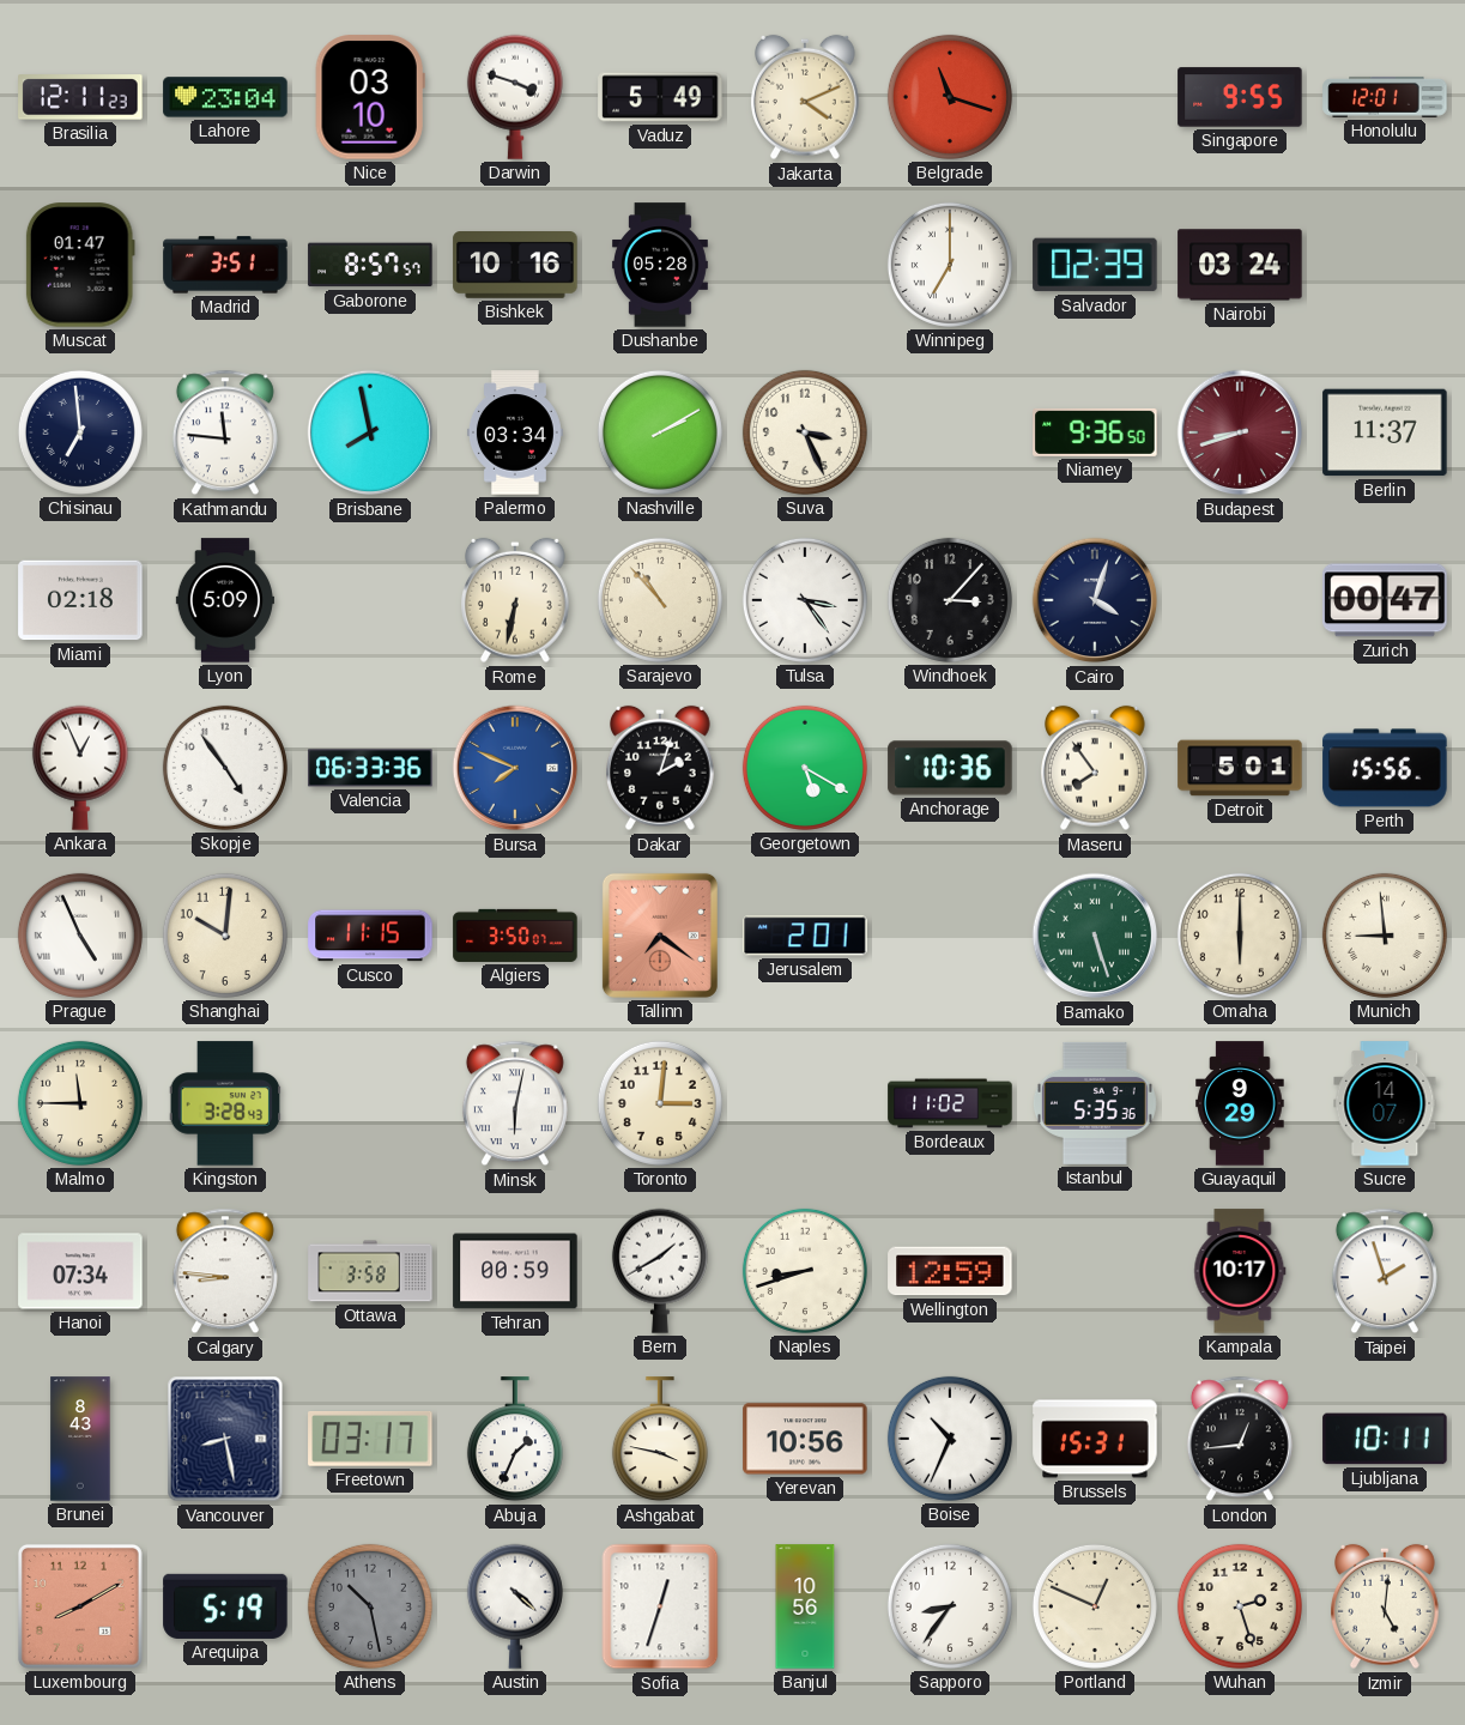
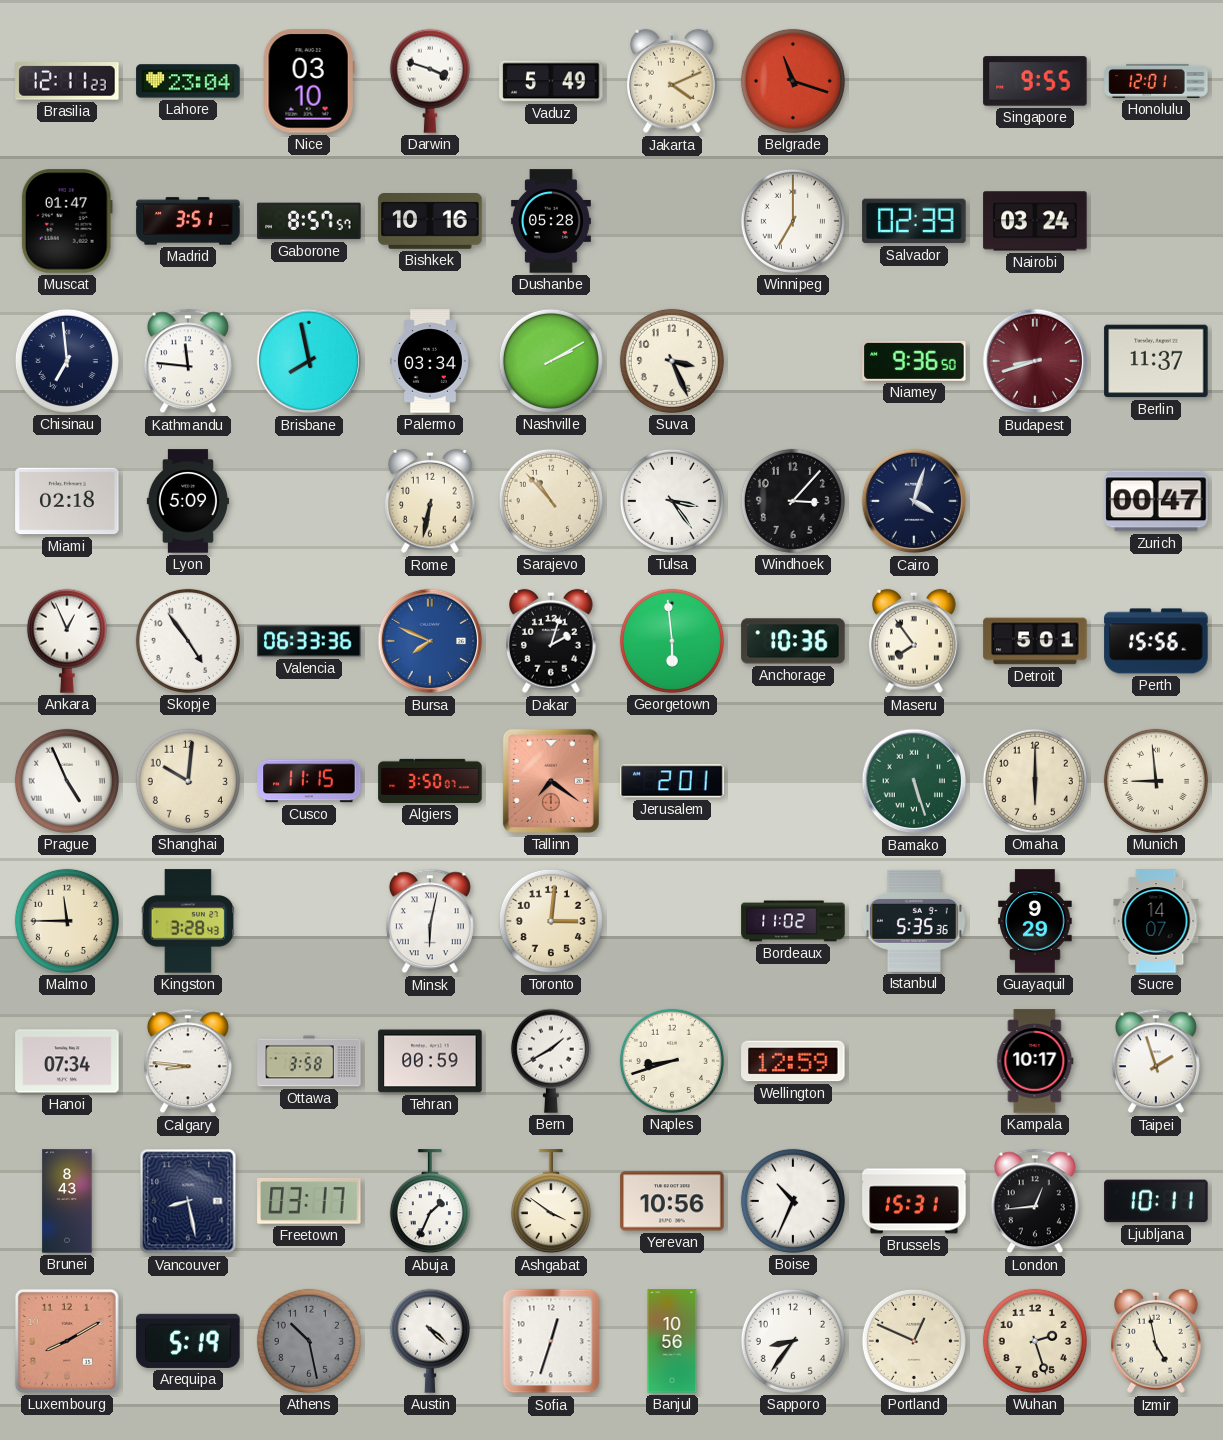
Georgetown: 5:20 -> 5:59
Ashgabat: 3:47 -> 3:51
Izmir: 5:01 -> 4:58
